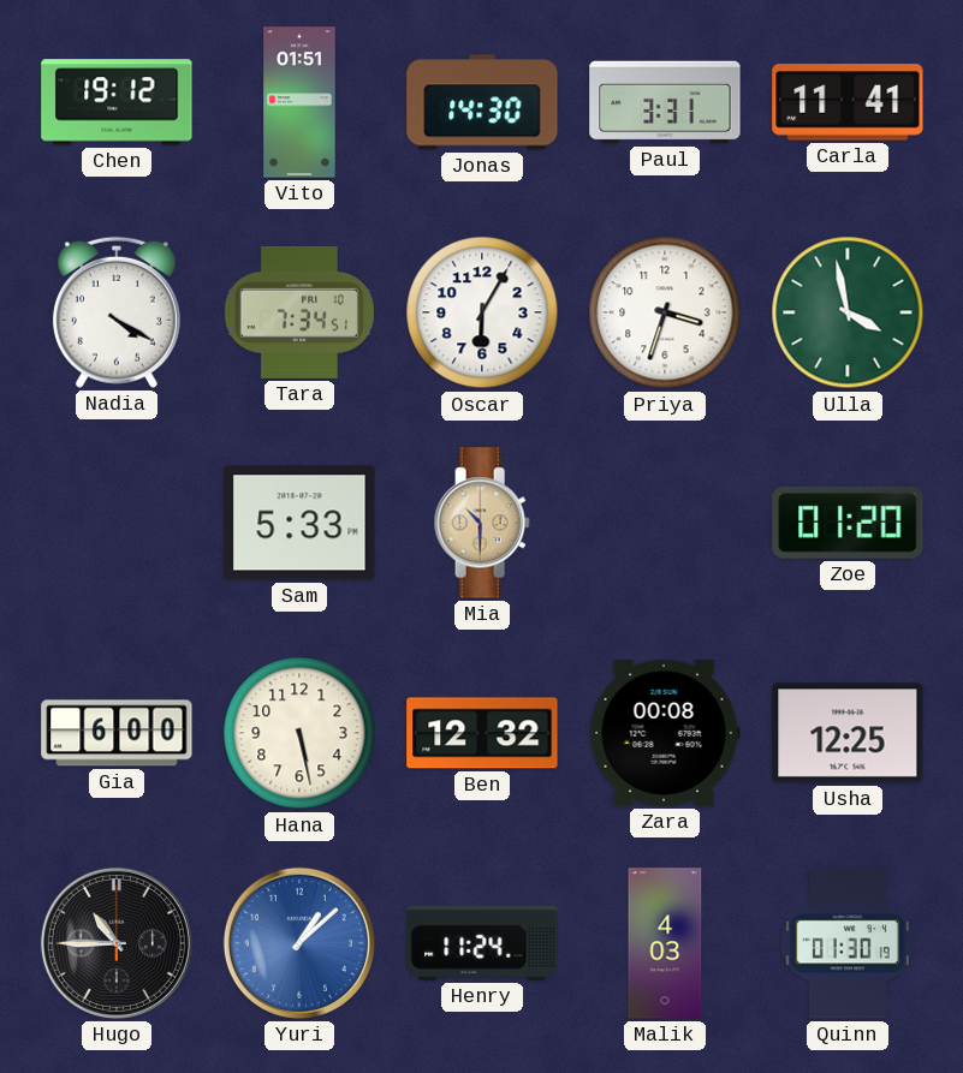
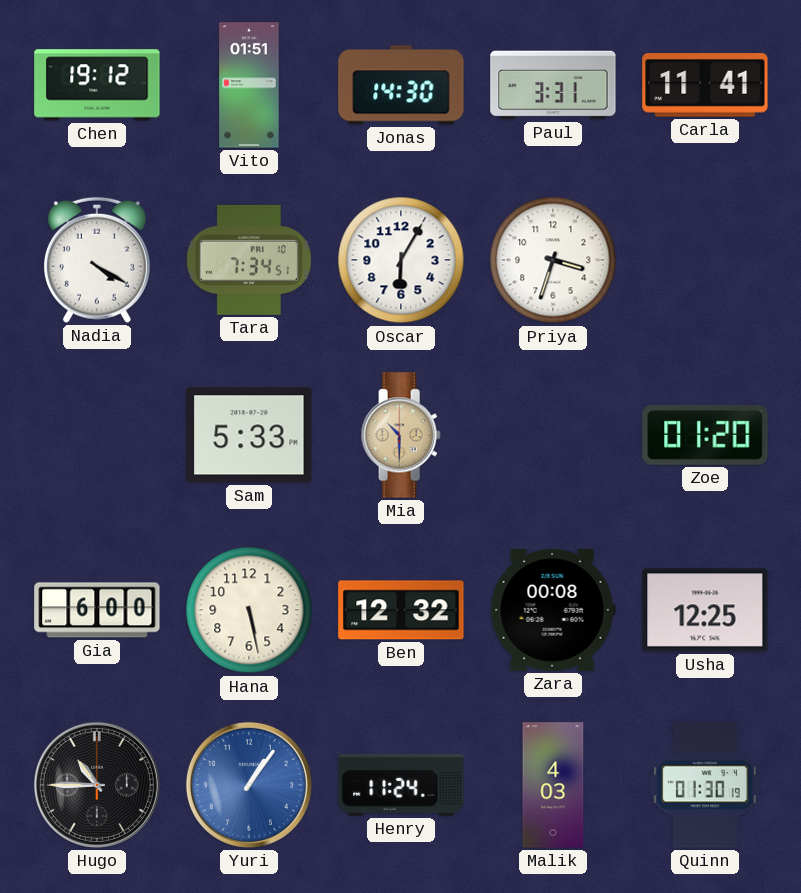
Ulla: 3:58 -> none
Yuri: 1:08 -> 1:06
